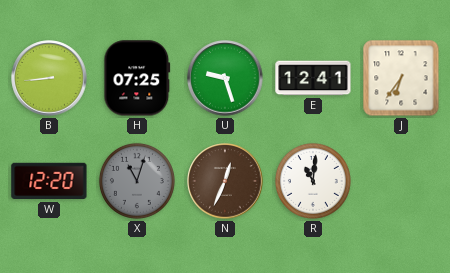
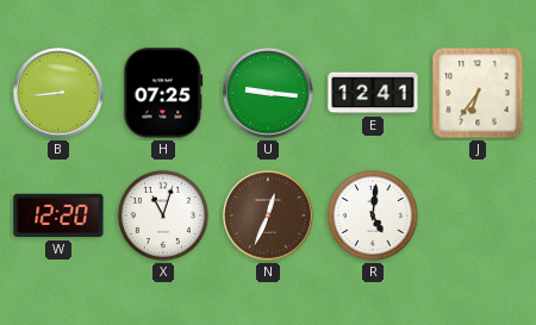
U: 9:27 -> 9:16
X dial: grey -> white
R: 11:01 -> 5:01
